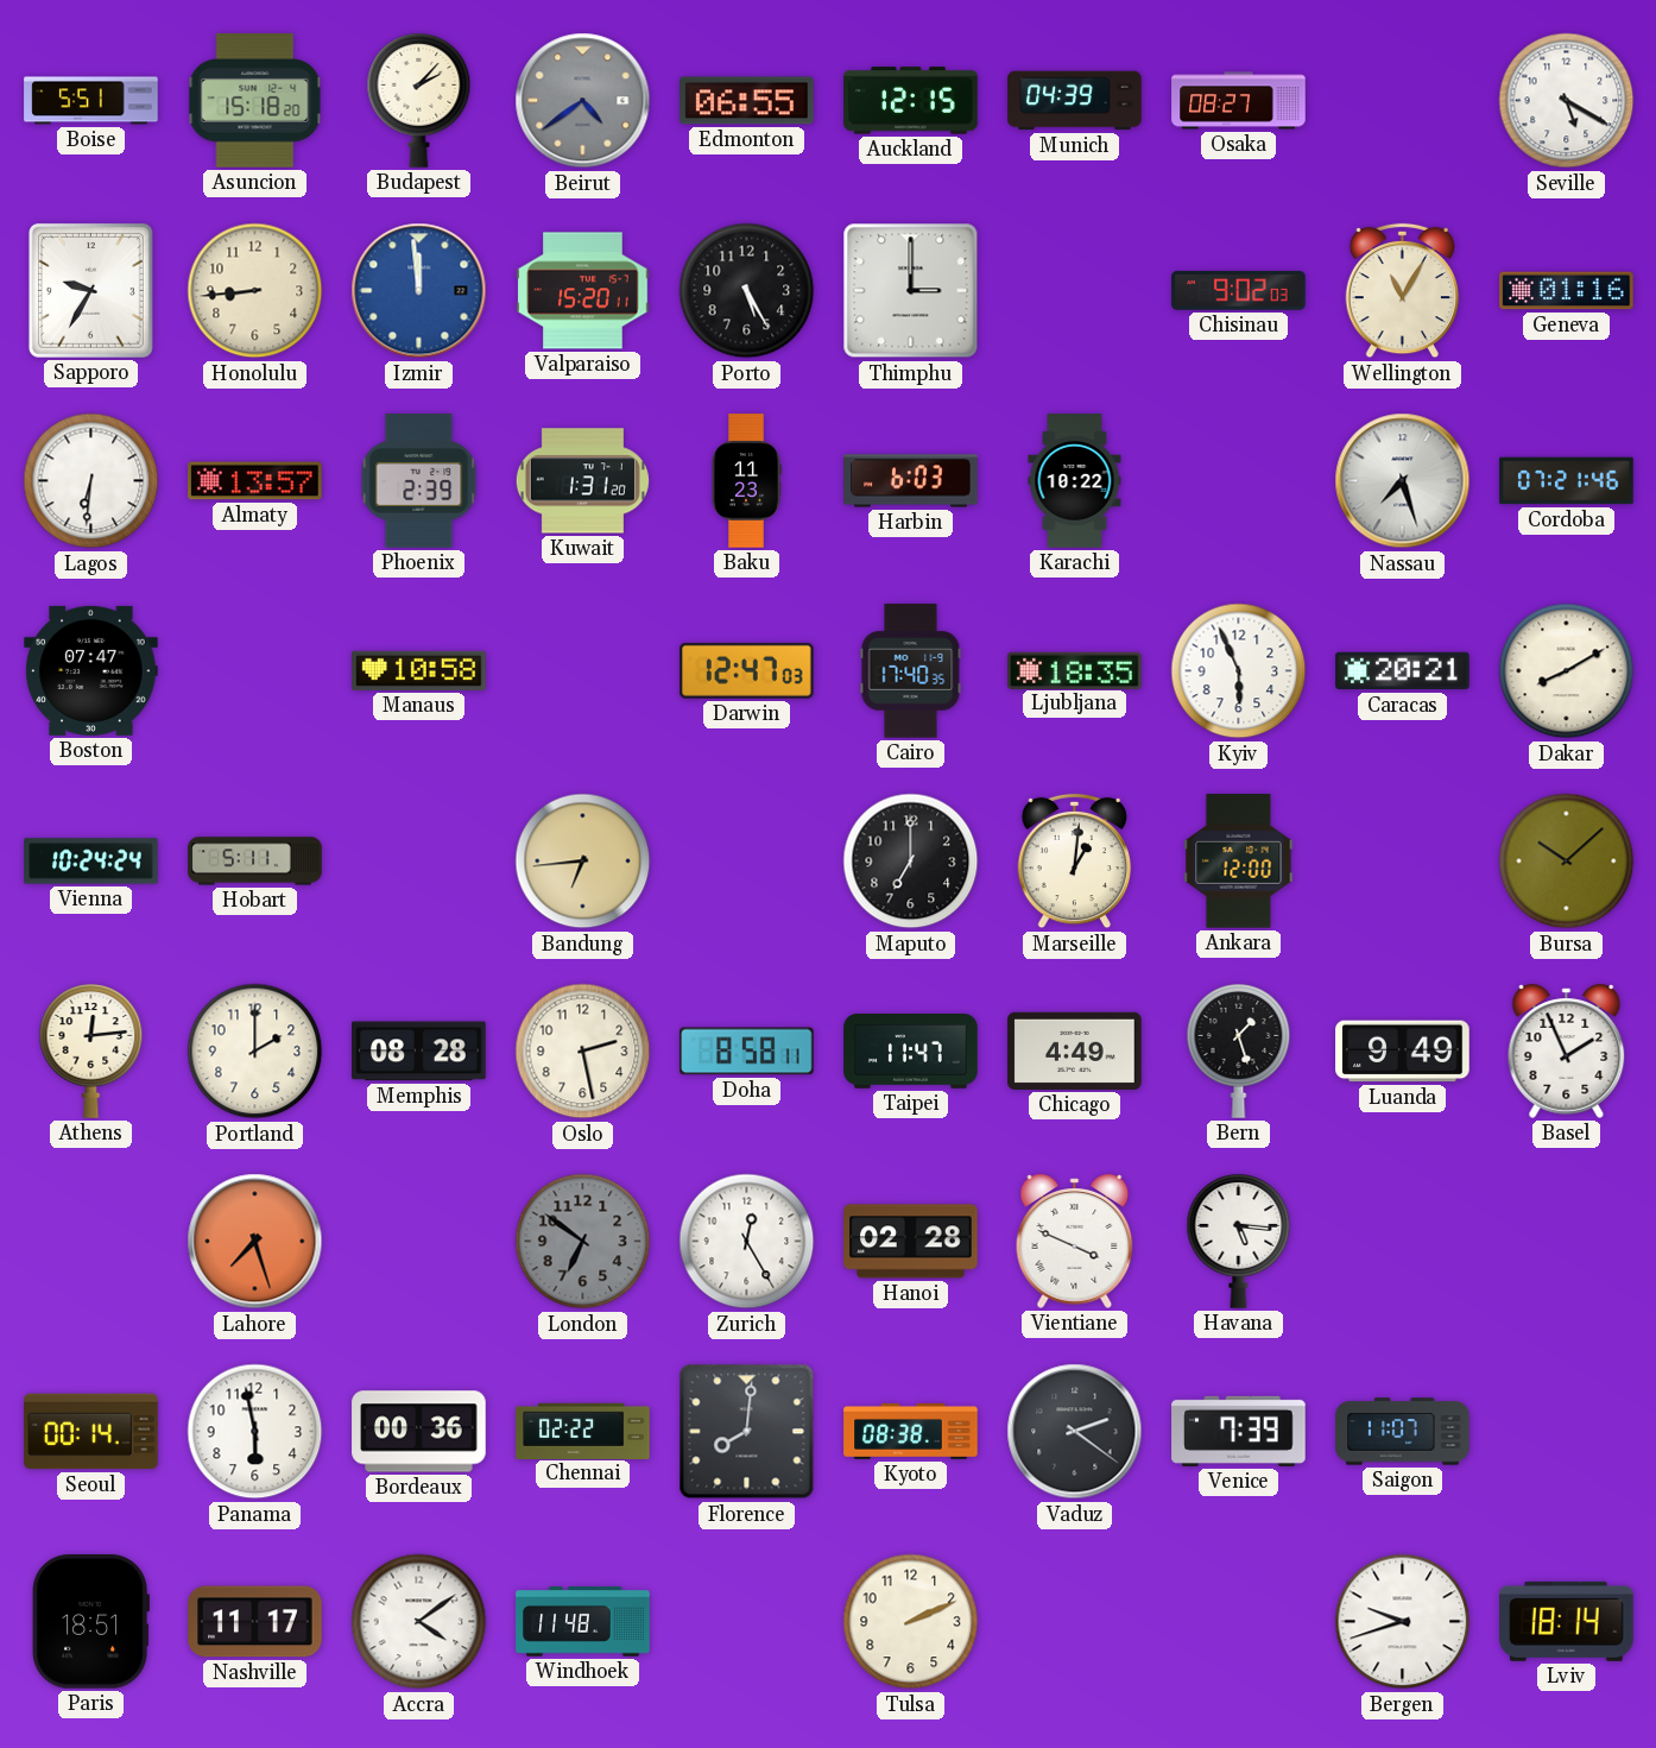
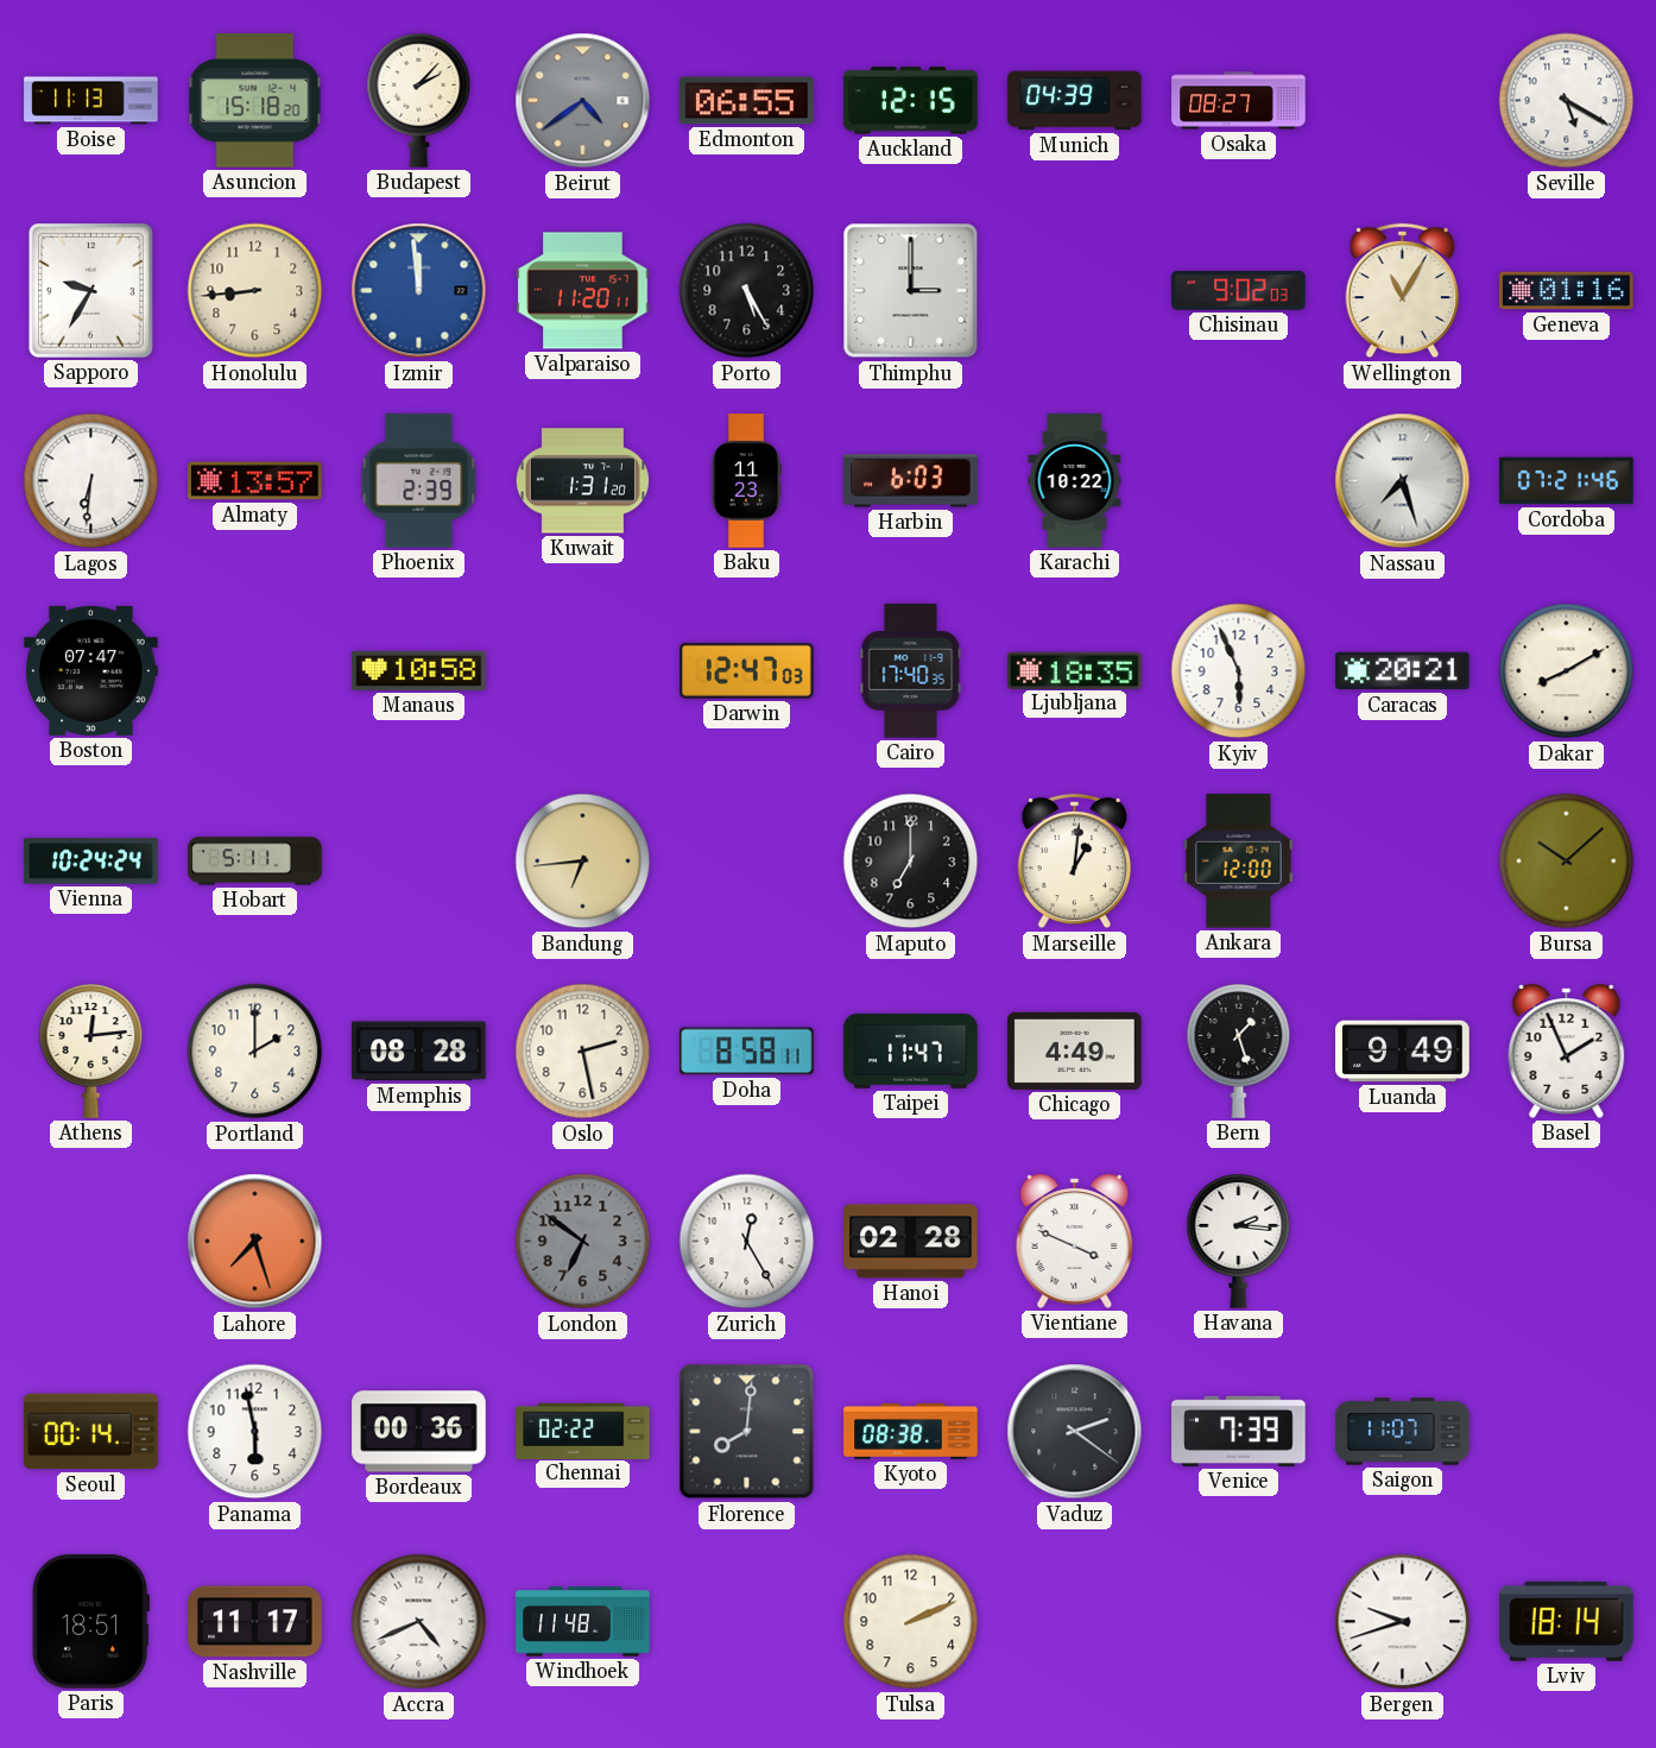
Boise: 5:51 -> 11:13
Valparaiso: 15:20 -> 11:20
Havana: 5:16 -> 2:16
Accra: 4:09 -> 4:41
